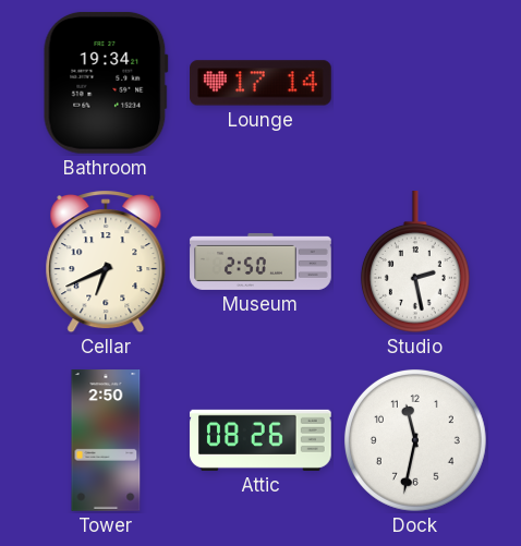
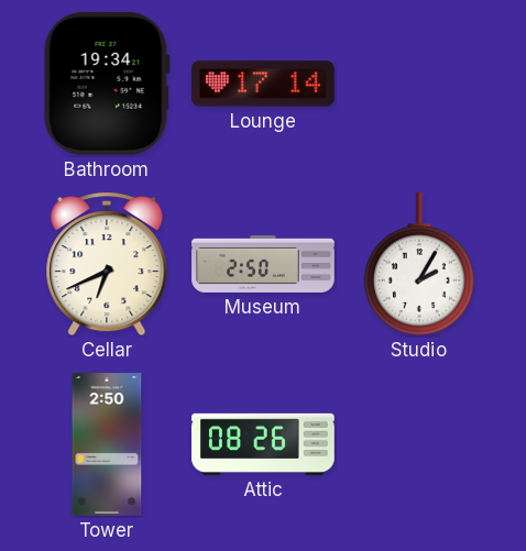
Studio: 2:28 -> 2:05
Dock: 11:32 -> none
